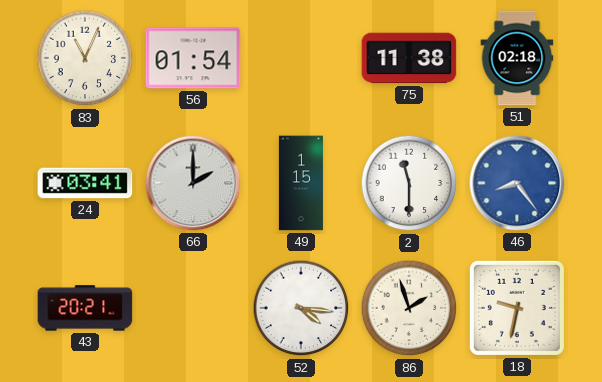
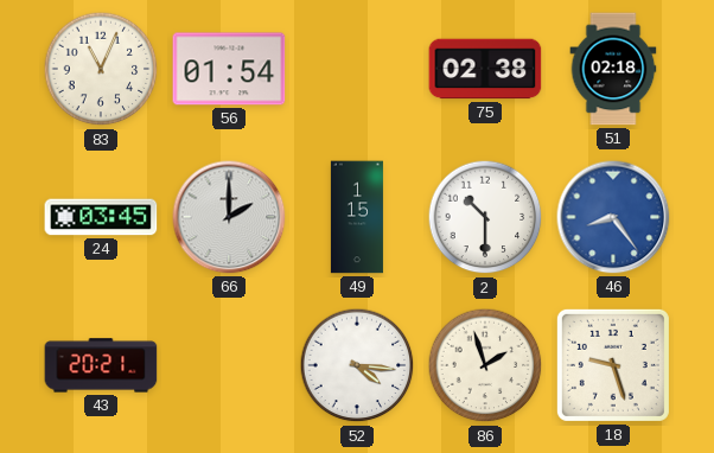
75: 11:38 -> 02:38
24: 03:41 -> 03:45
2: 11:30 -> 10:30
18: 9:32 -> 9:27
